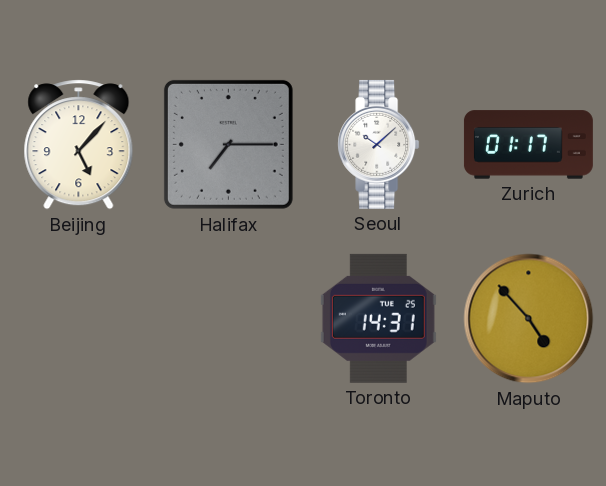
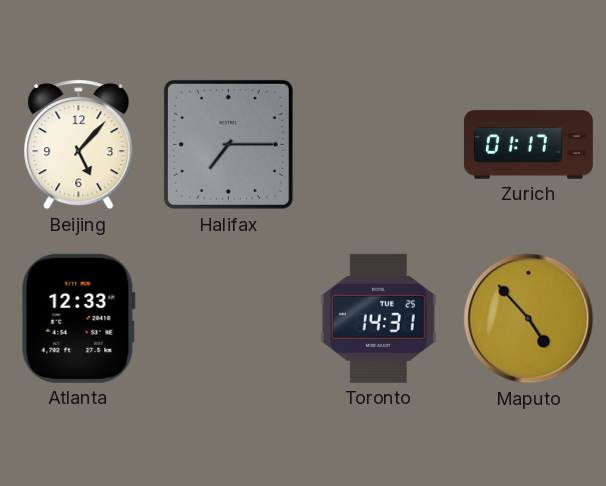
Seoul: 10:08 -> none
Atlanta: none -> 12:33
